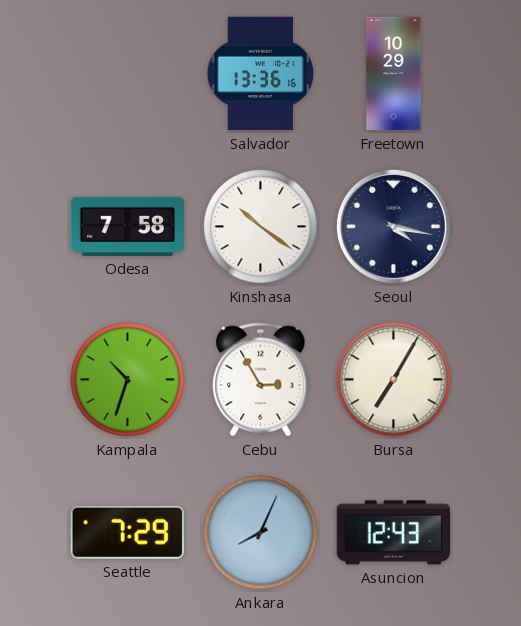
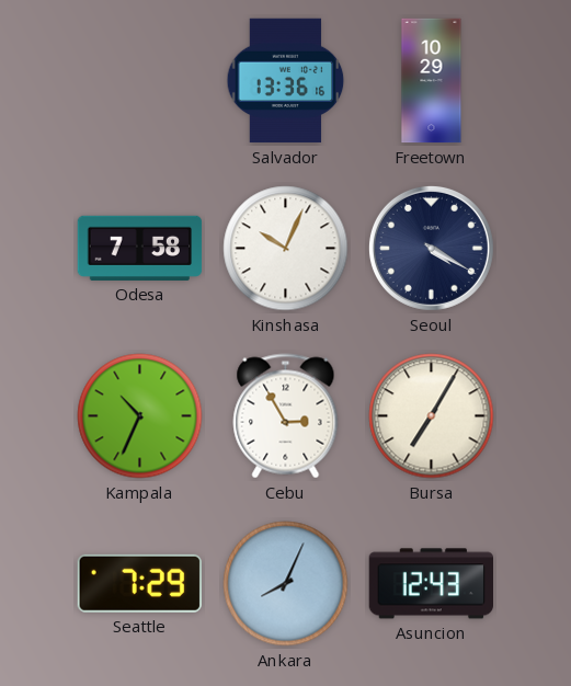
Kinshasa: 10:21 -> 10:04
Seoul: 4:17 -> 4:20
Kampala: 10:33 -> 10:34
